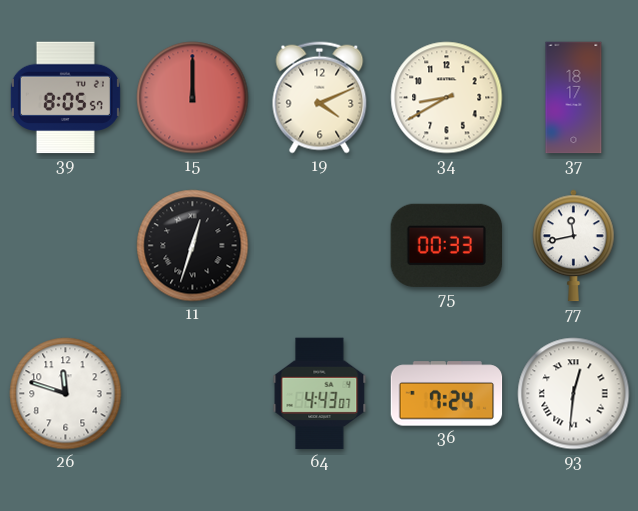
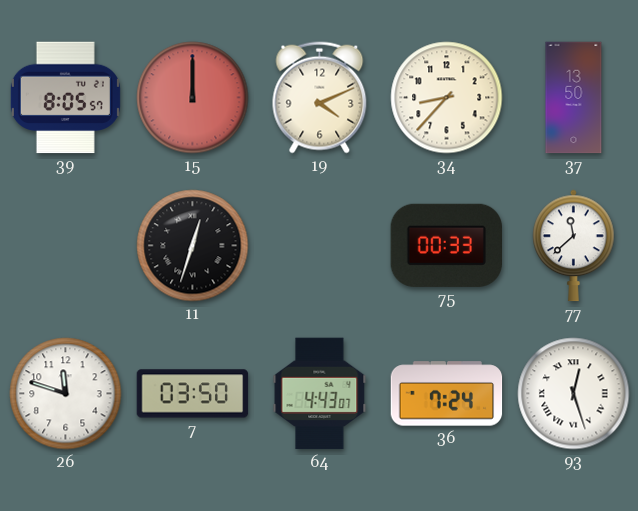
34: 8:40 -> 8:37
37: 18:17 -> 13:50
77: 11:43 -> 11:38
7: none -> 03:50
93: 12:31 -> 12:27
